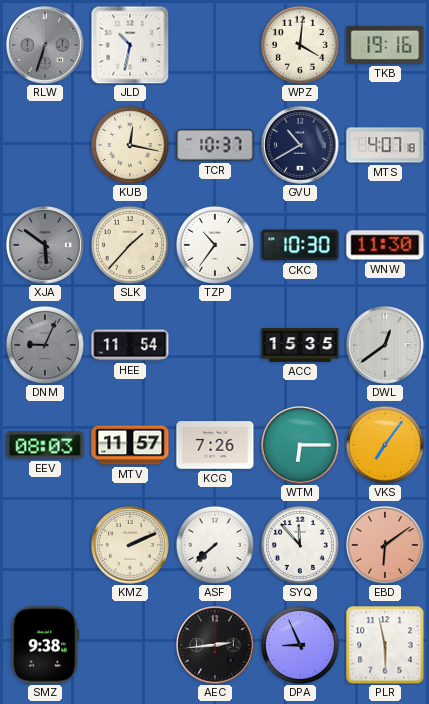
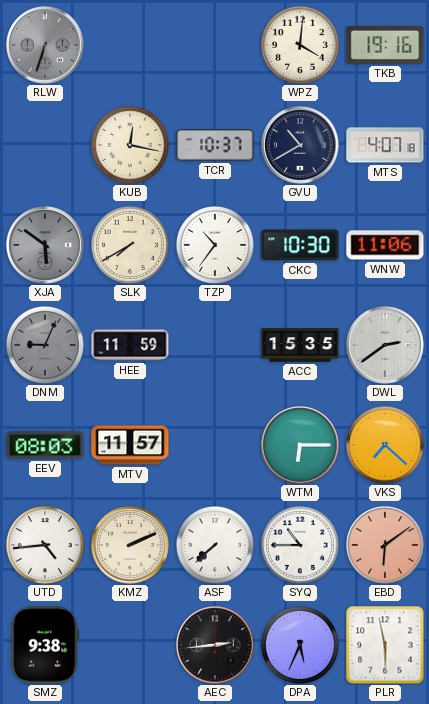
JLD: 10:32 -> none
SLK: 1:37 -> 7:40
WNW: 11:30 -> 11:06
HEE: 11:54 -> 11:59
DWL: 12:39 -> 2:39
KCG: 7:26 -> none
VKS: 7:06 -> 7:22
UTD: none -> 4:44
SYQ: 11:53 -> 10:45
DPA: 8:56 -> 5:34
